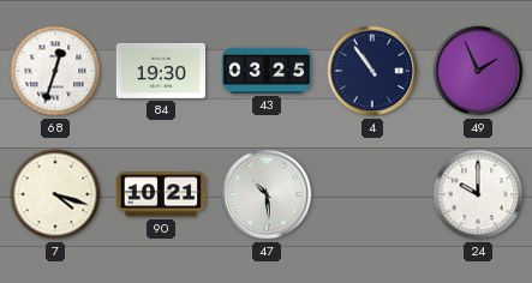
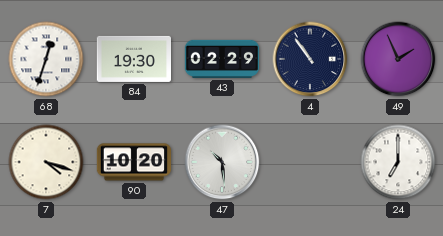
43: 03:25 -> 02:29
90: 10:21 -> 10:20
24: 10:00 -> 7:00
